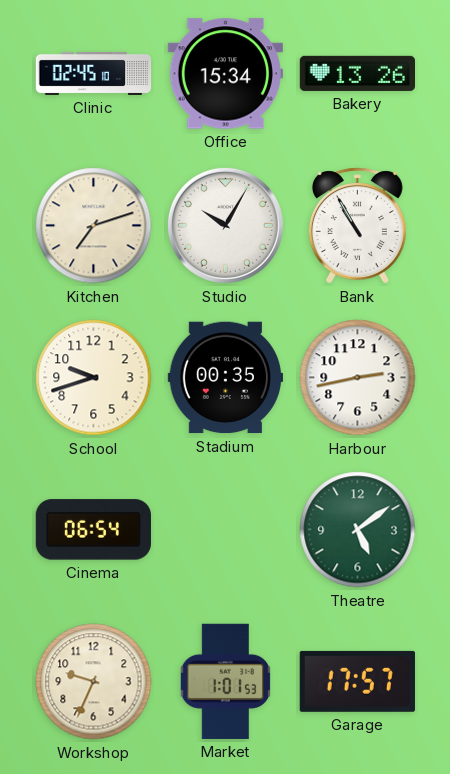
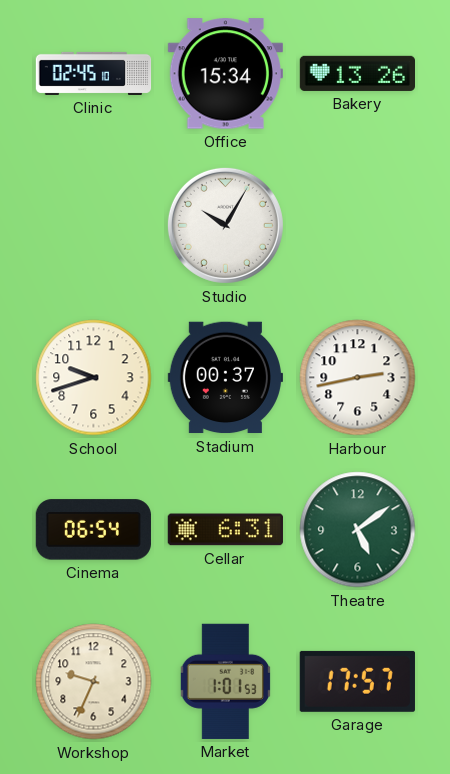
Kitchen: 7:12 -> none
Bank: 10:55 -> none
Stadium: 00:35 -> 00:37
Cellar: none -> 6:31
